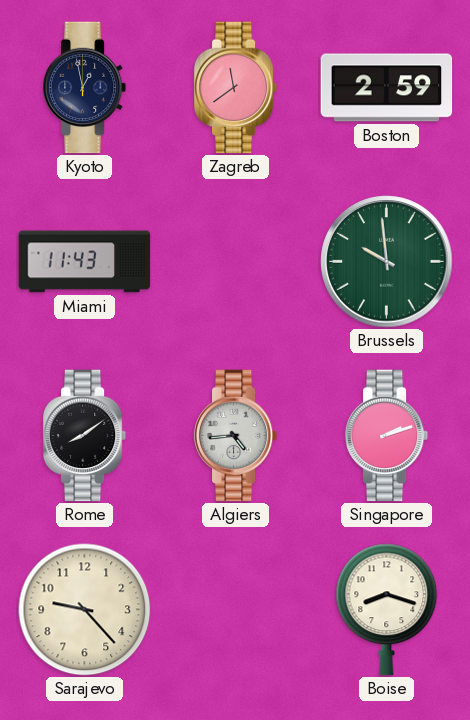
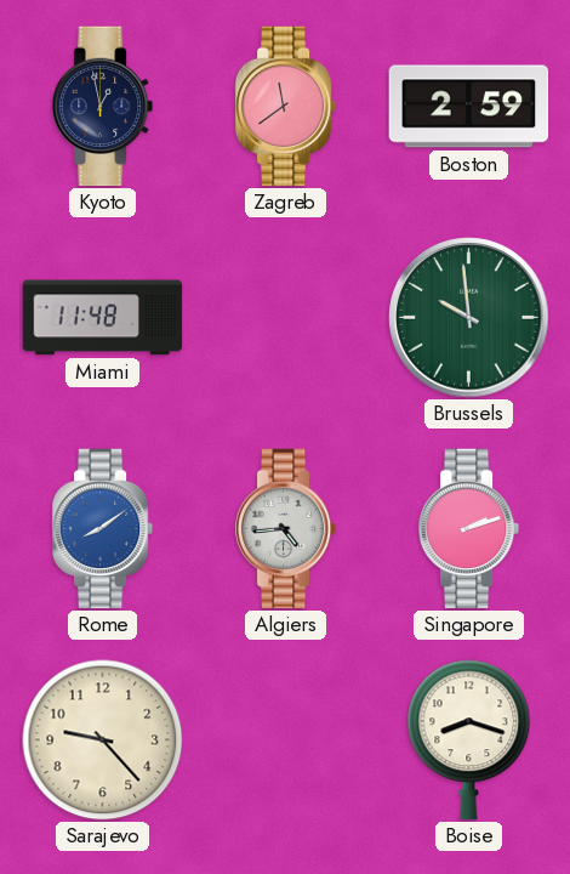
Miami: 11:43 -> 11:48
Rome dial: black -> blue
